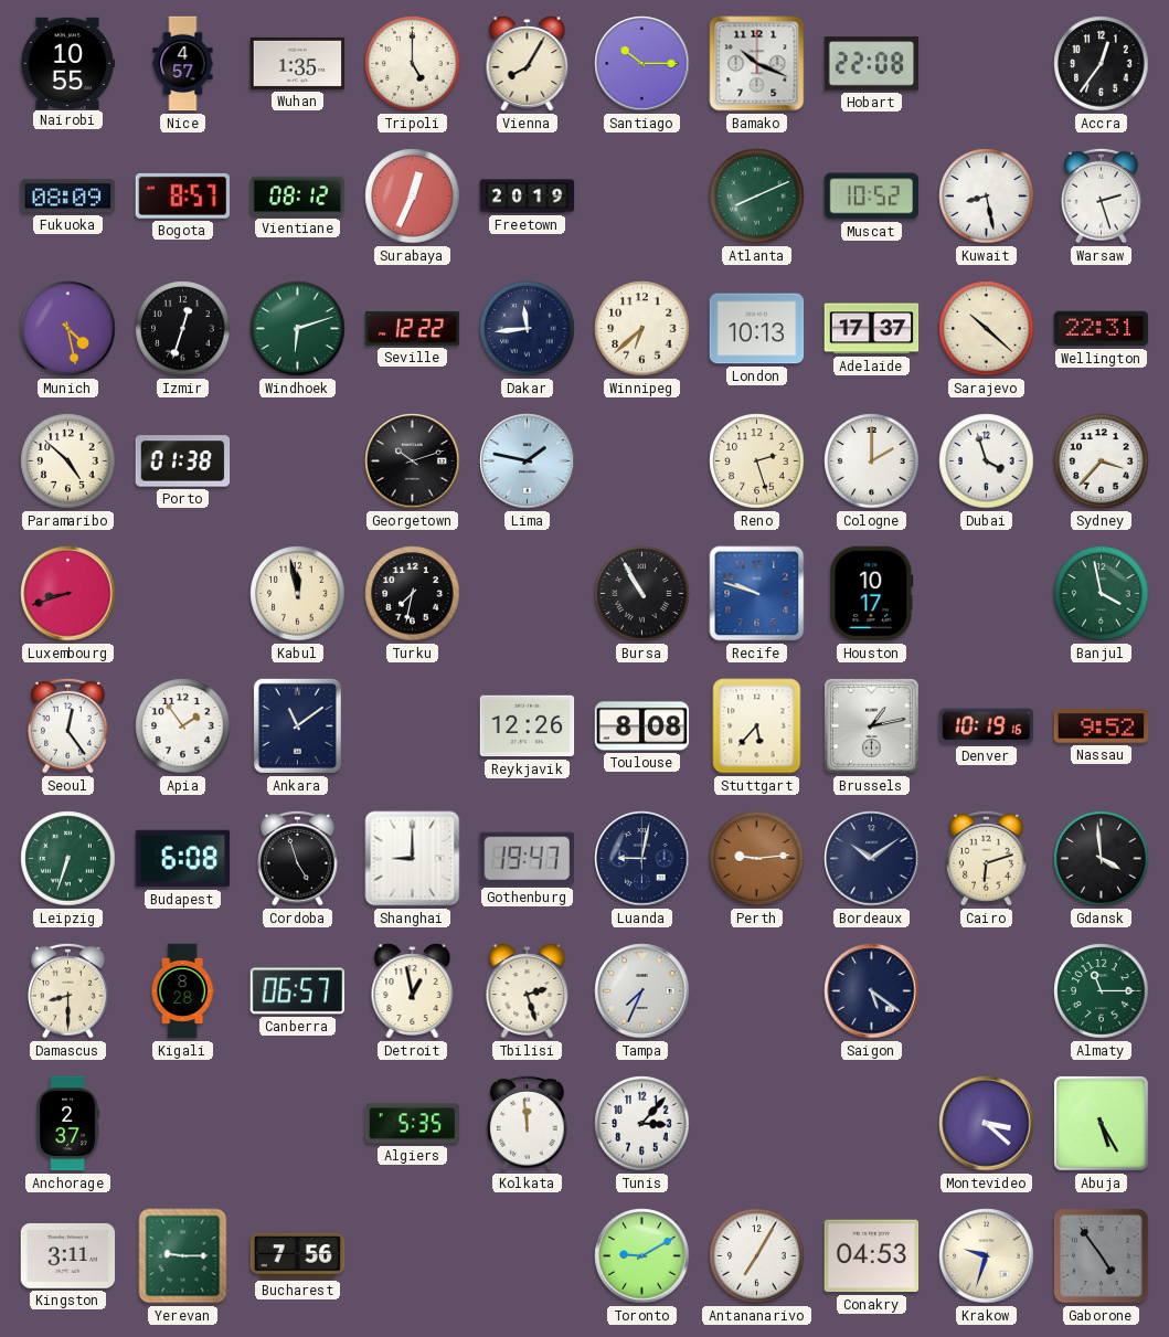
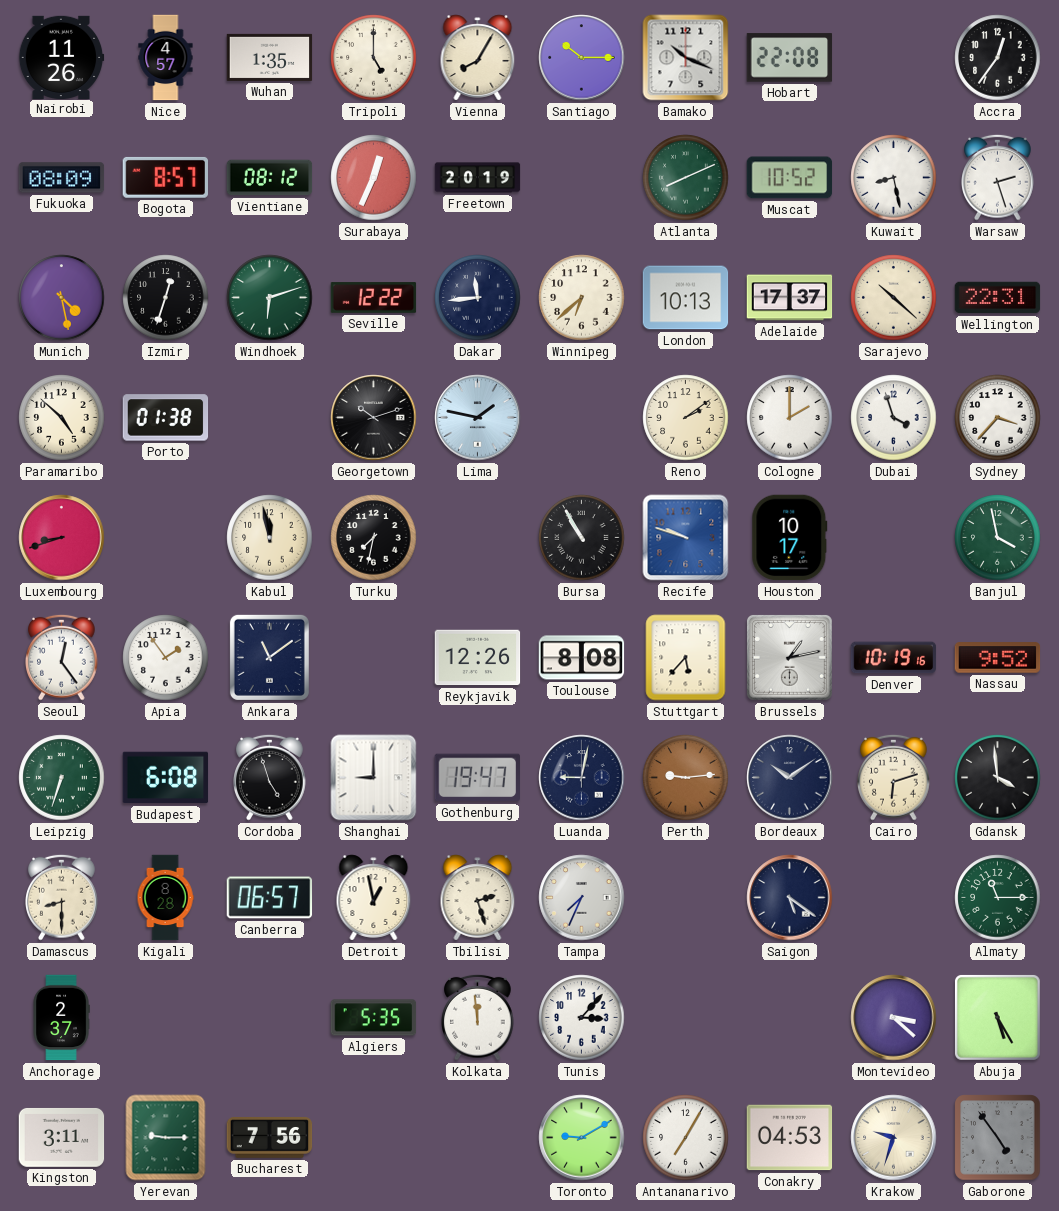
Nairobi: 10:55 -> 11:26
Reno: 2:27 -> 2:09
